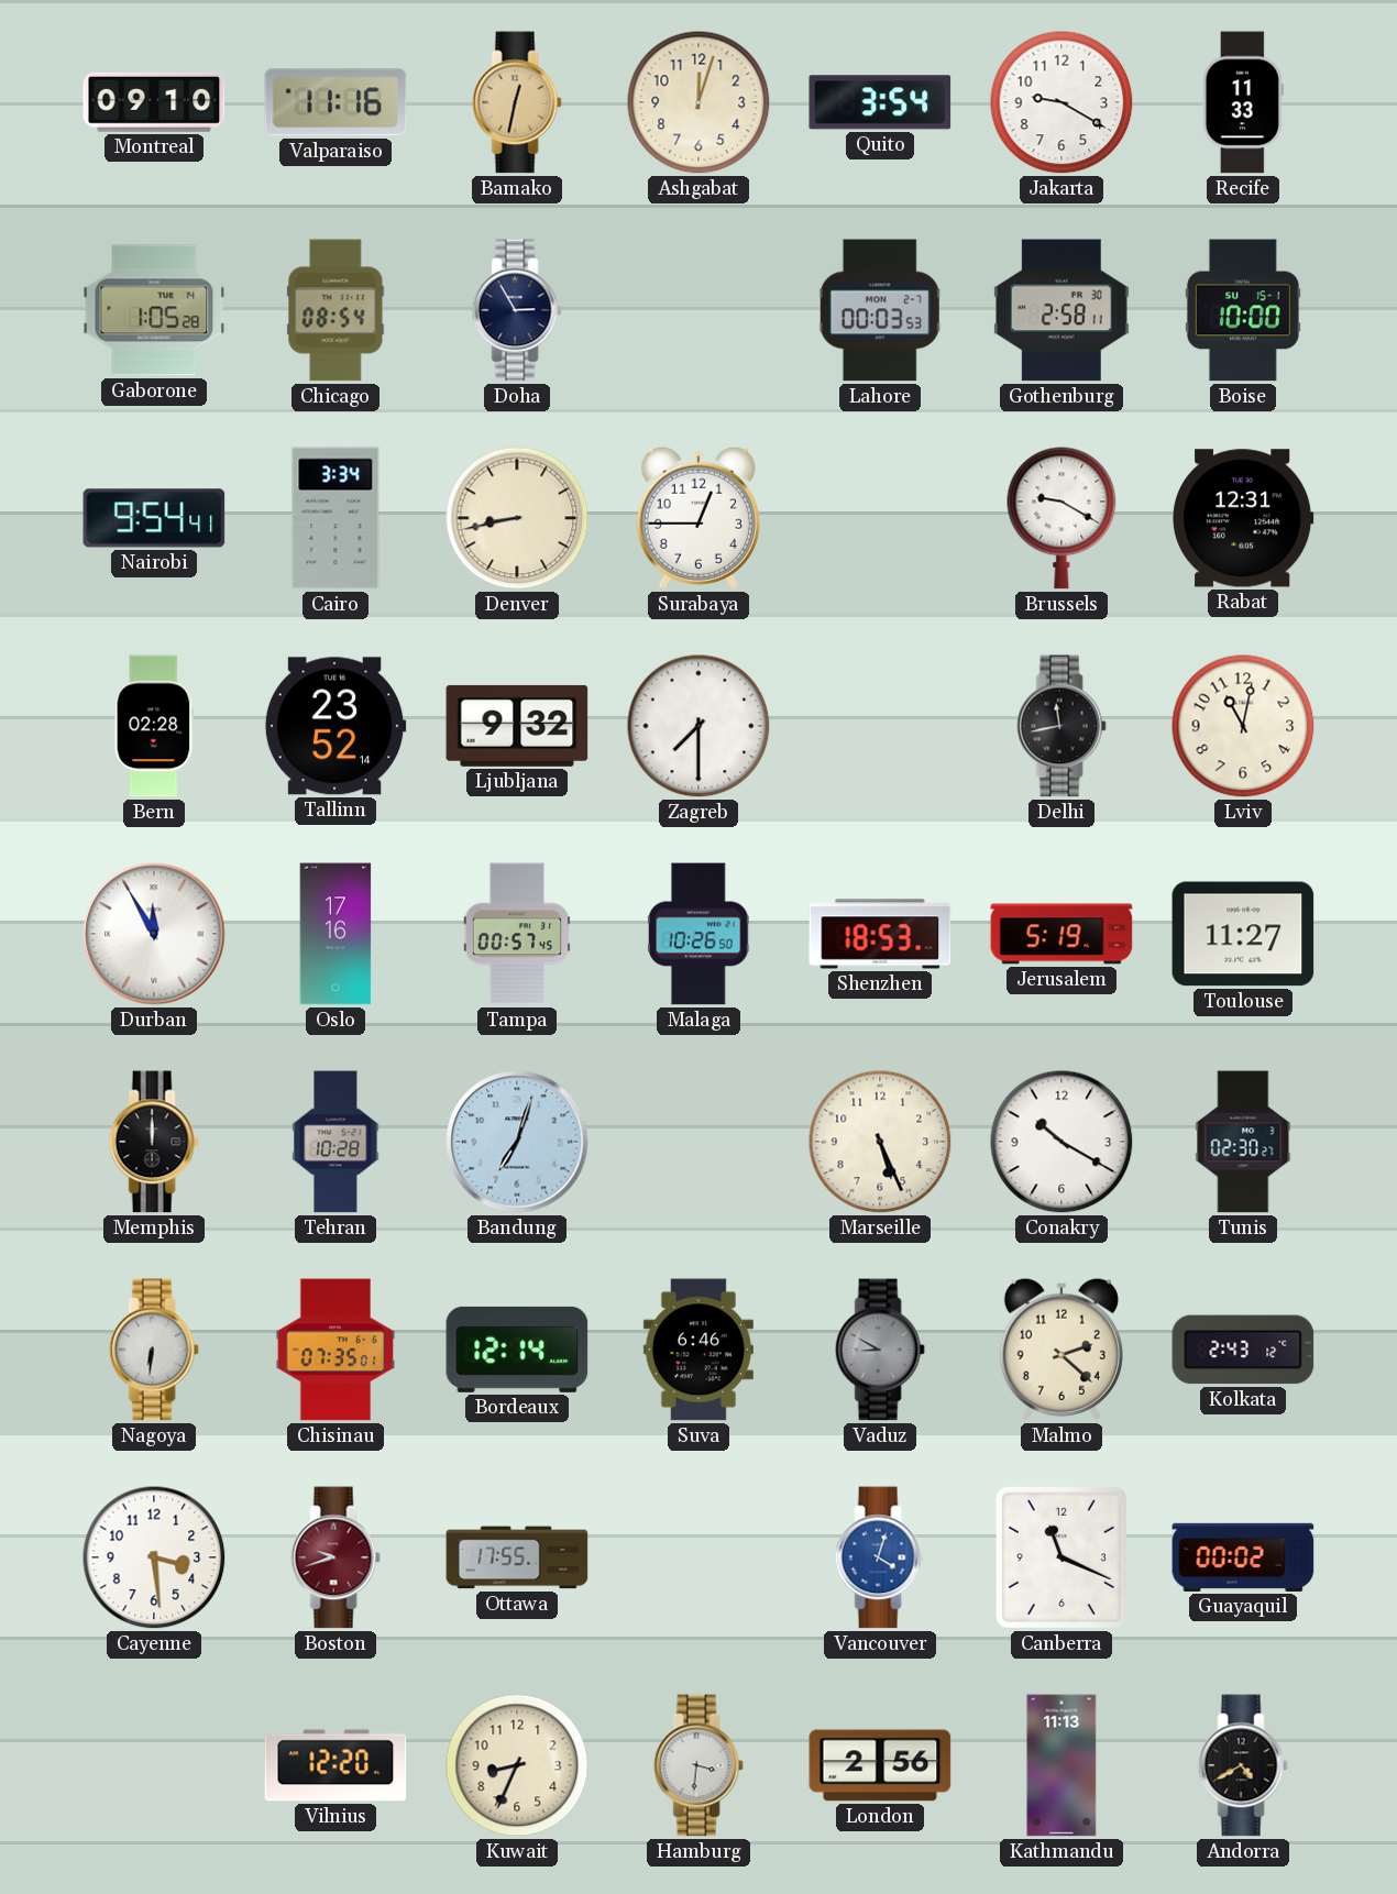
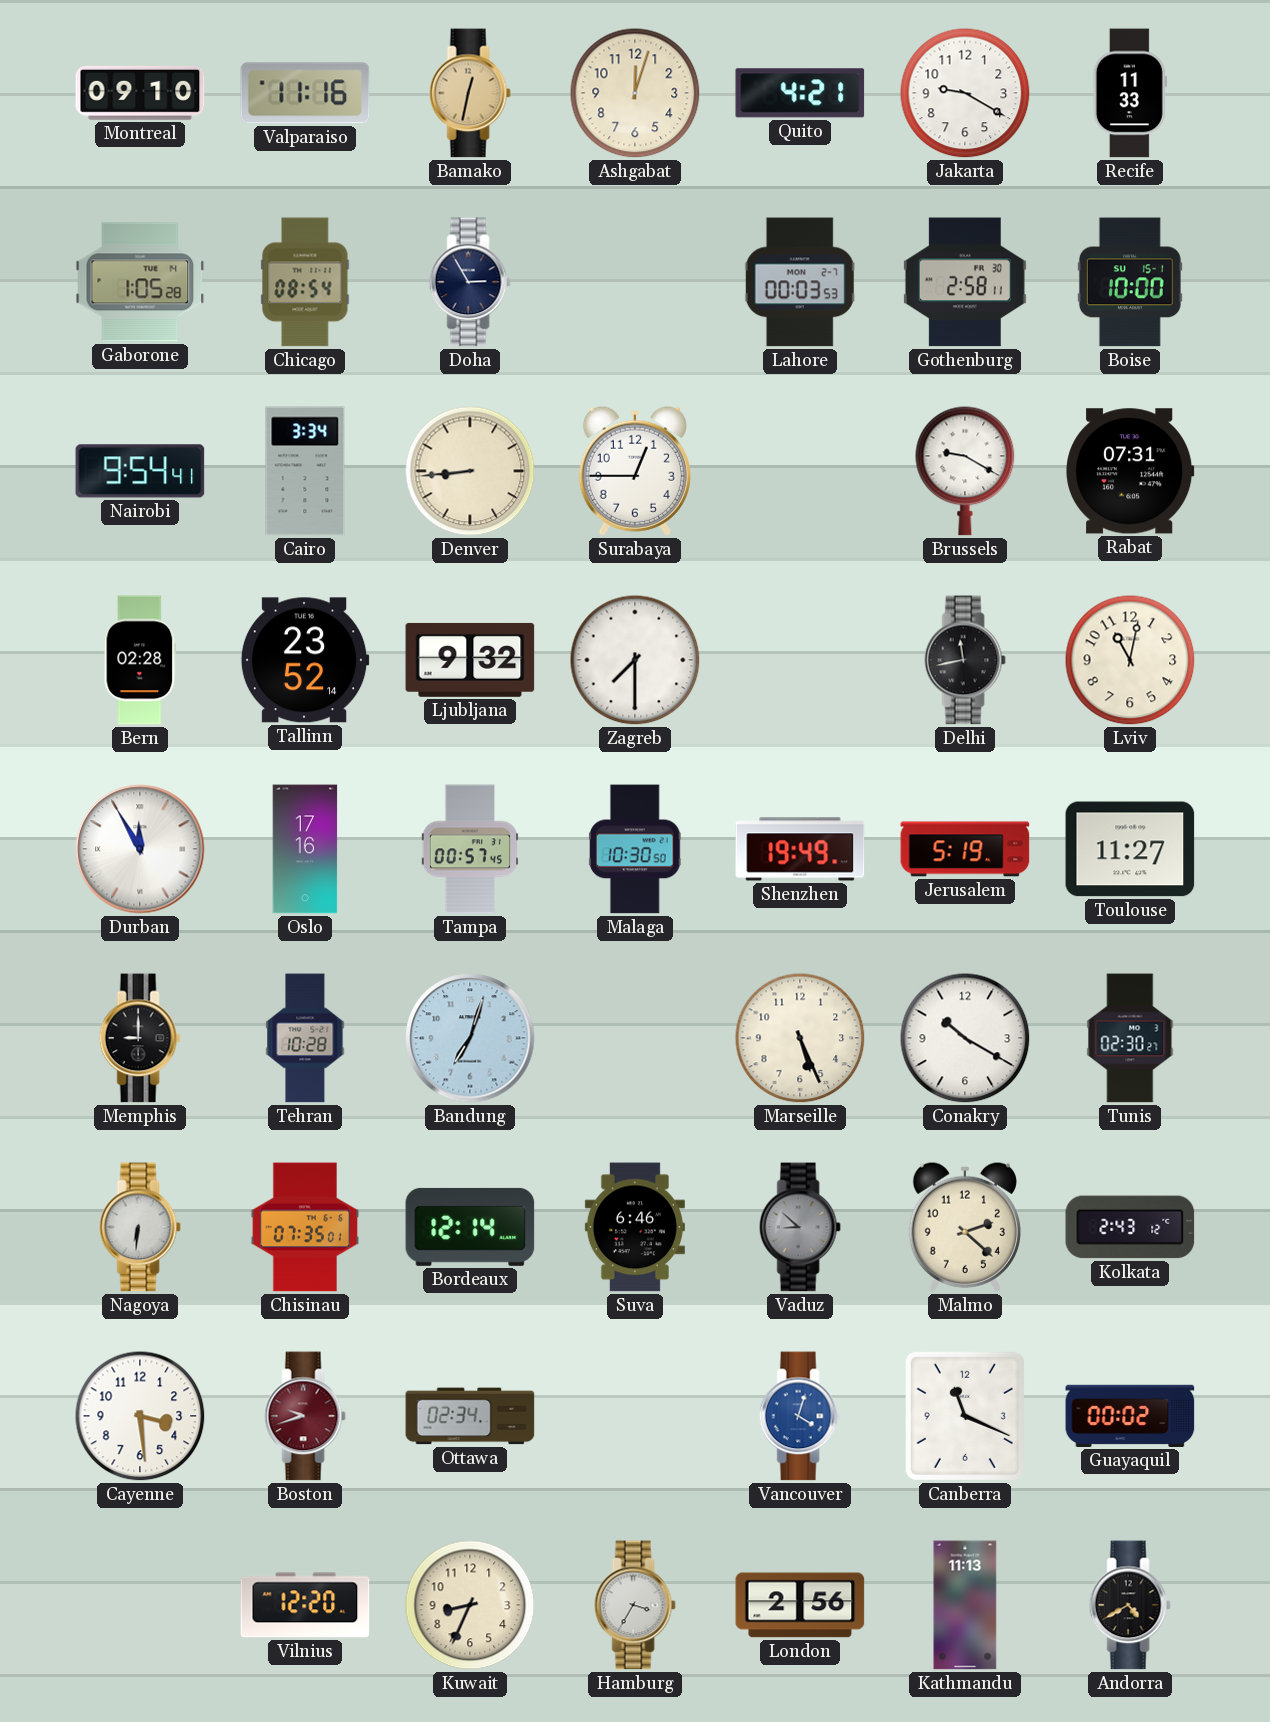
Quito: 3:54 -> 4:21
Denver: 8:43 -> 8:44
Rabat: 12:31 -> 07:31
Malaga: 10:26 -> 10:30
Shenzhen: 18:53 -> 19:49
Memphis: 12:00 -> 9:00
Vaduz: 8:50 -> 8:52
Ottawa: 17:55 -> 02:34
Hamburg: 3:31 -> 3:35
